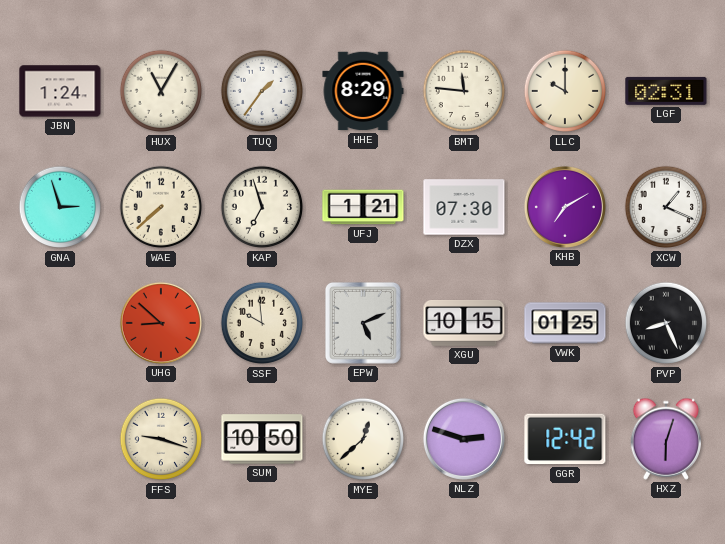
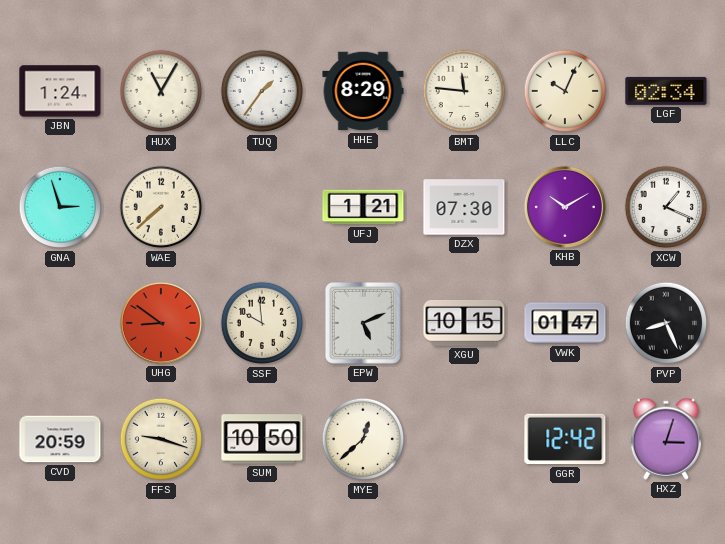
LLC: 10:00 -> 10:04
LGF: 02:31 -> 02:34
KAP: 6:57 -> none
KHB: 7:10 -> 10:10
UHG: 8:52 -> 8:51
VWK: 01:25 -> 01:47
CVD: none -> 20:59
NLZ: 2:48 -> none
HXZ: 6:03 -> 3:03
